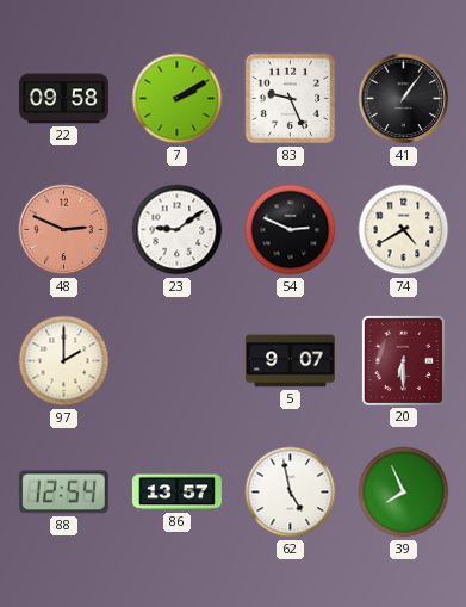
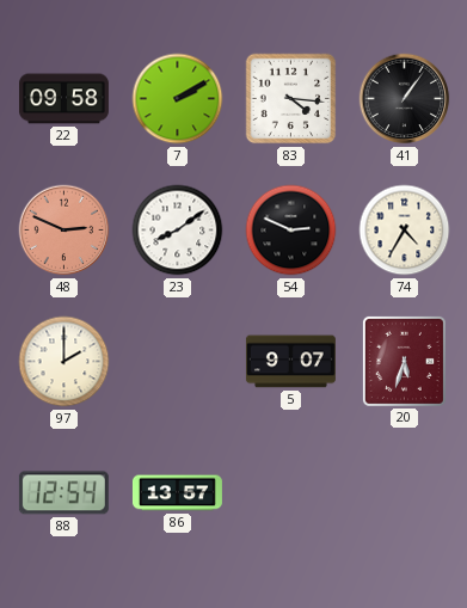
83: 9:26 -> 4:16
23: 9:09 -> 8:09
74: 4:40 -> 4:35
20: 6:30 -> 5:33
62: 4:58 -> none
39: 7:56 -> none
